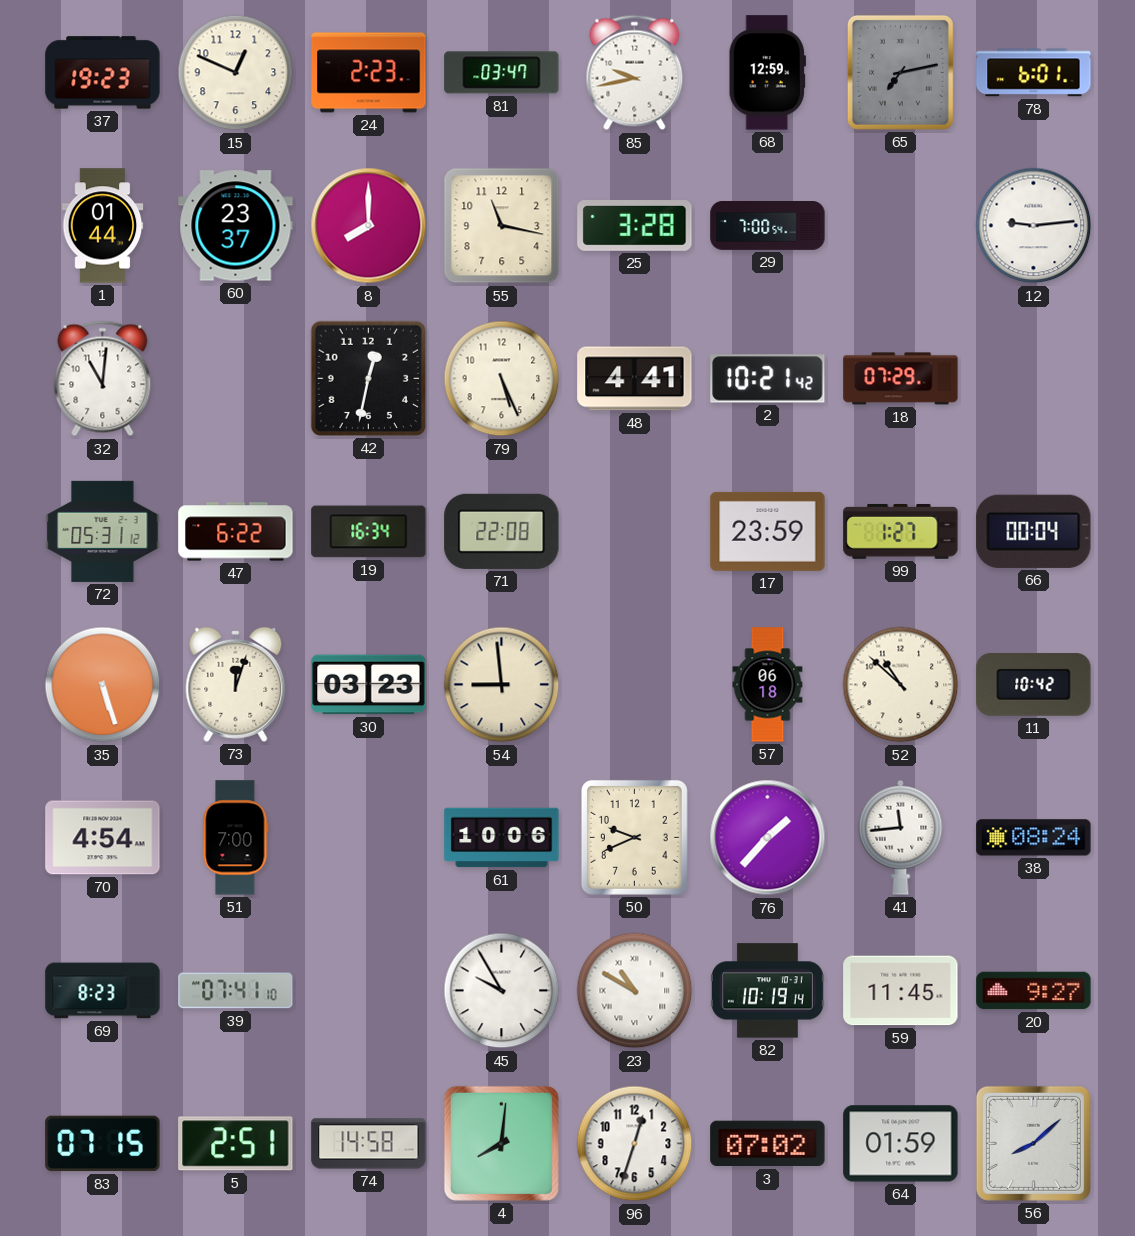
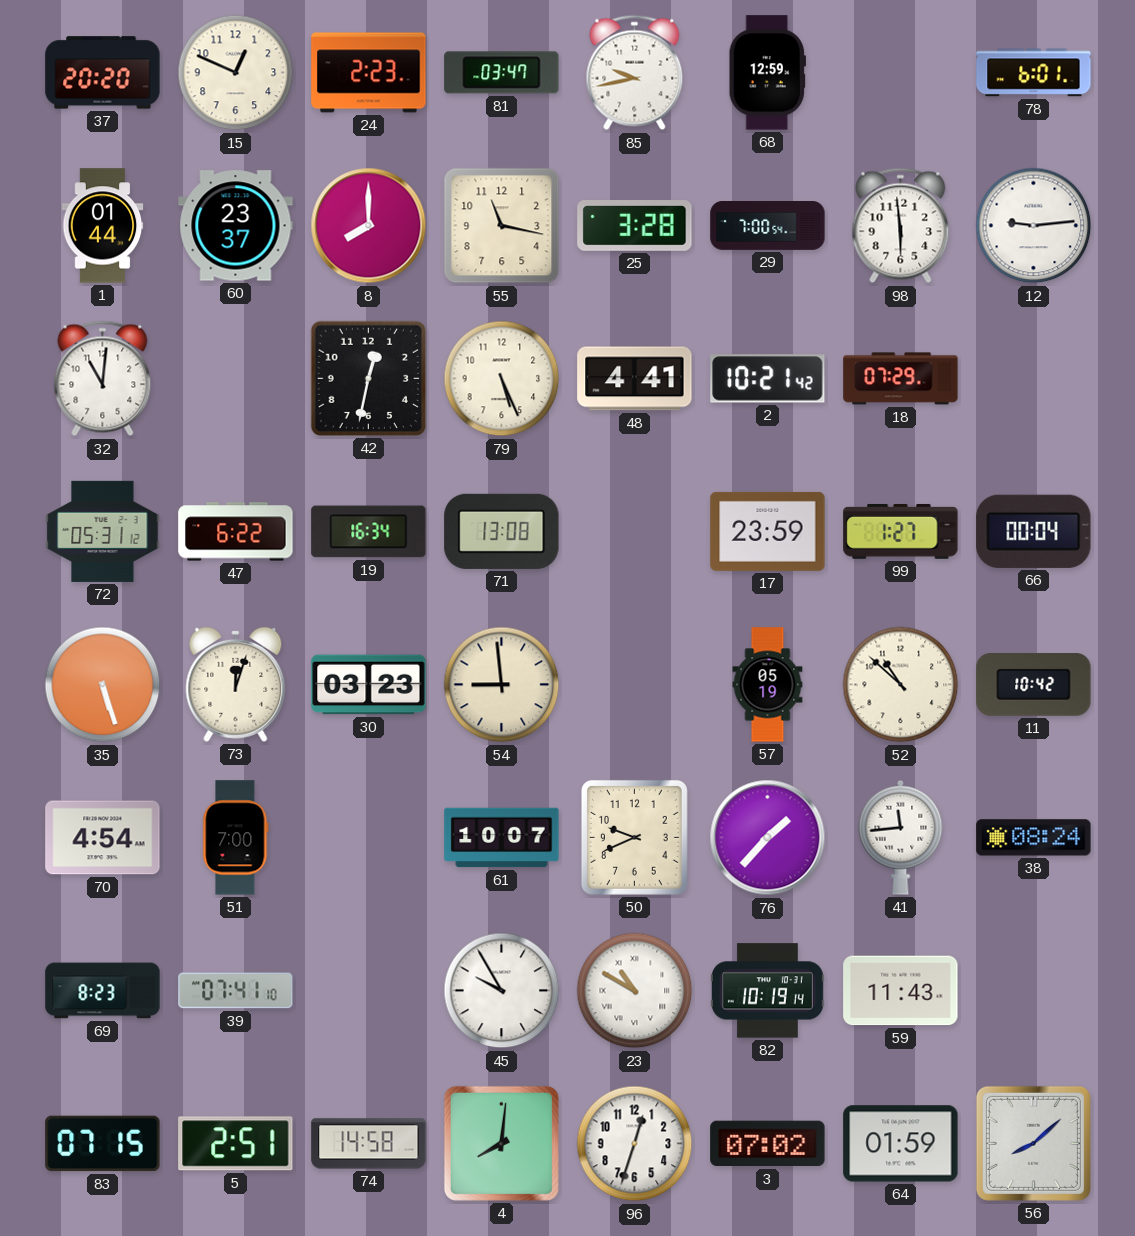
37: 19:23 -> 20:20
65: 7:13 -> none
98: none -> 5:59
71: 22:08 -> 13:08
57: 06:18 -> 05:19
61: 10:06 -> 10:07
59: 11:45 -> 11:43
20: 9:27 -> none
